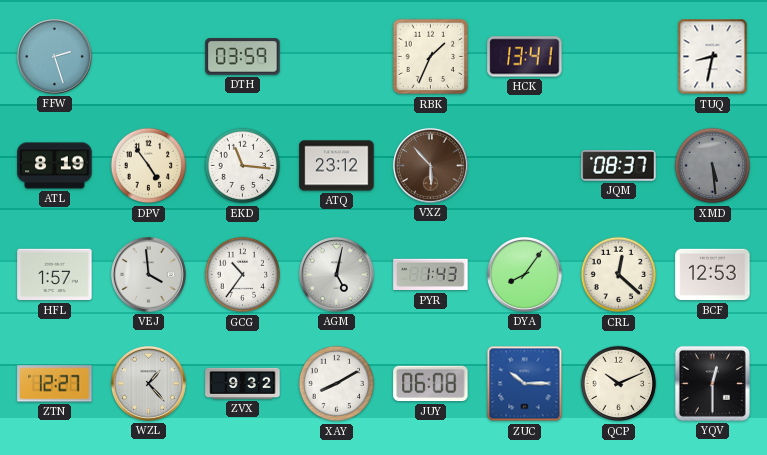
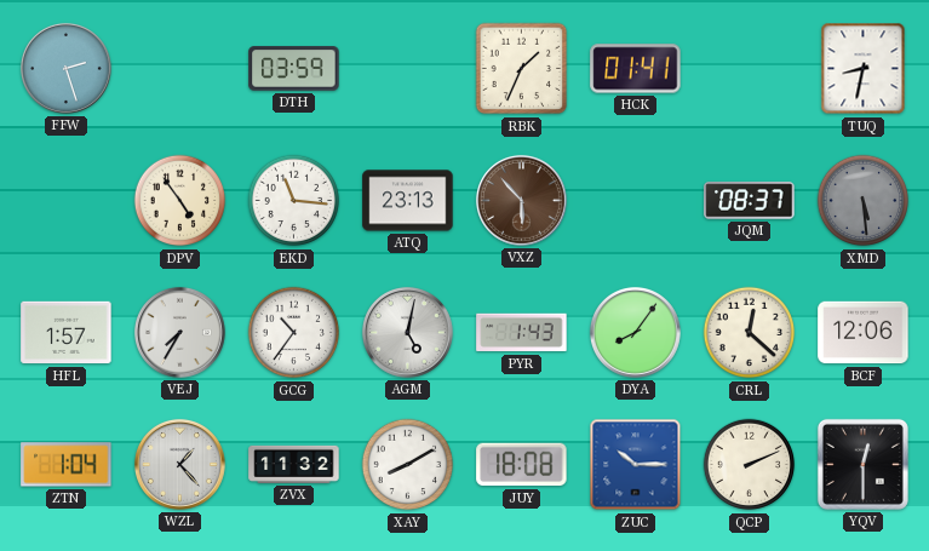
HCK: 13:41 -> 01:41
ATL: 8:19 -> none
ATQ: 23:12 -> 23:13
VEJ: 3:59 -> 7:35
BCF: 12:53 -> 12:06
ZTN: 12:27 -> 1:04
ZVX: 9:32 -> 11:32
JUY: 06:08 -> 18:08
QCP: 10:11 -> 2:11
